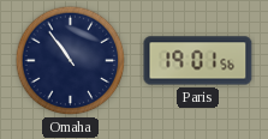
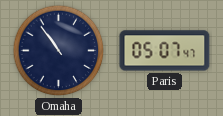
Paris: 19:01 -> 05:07
